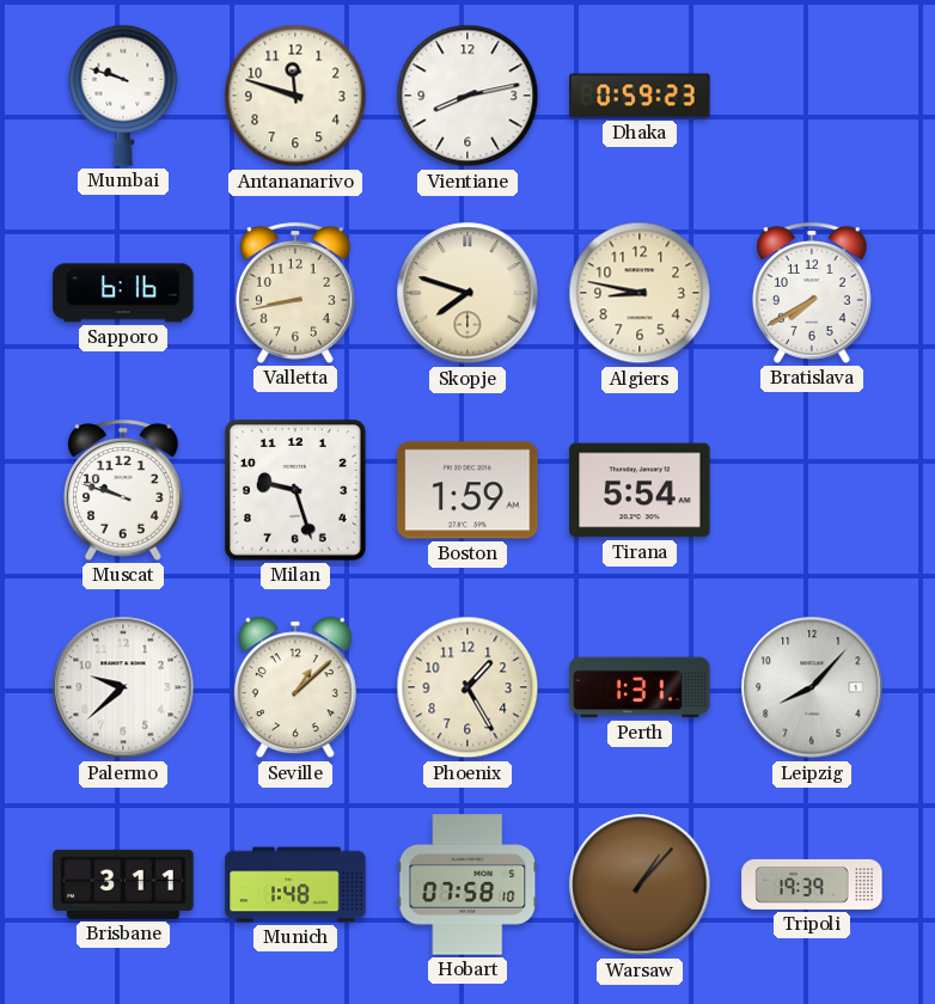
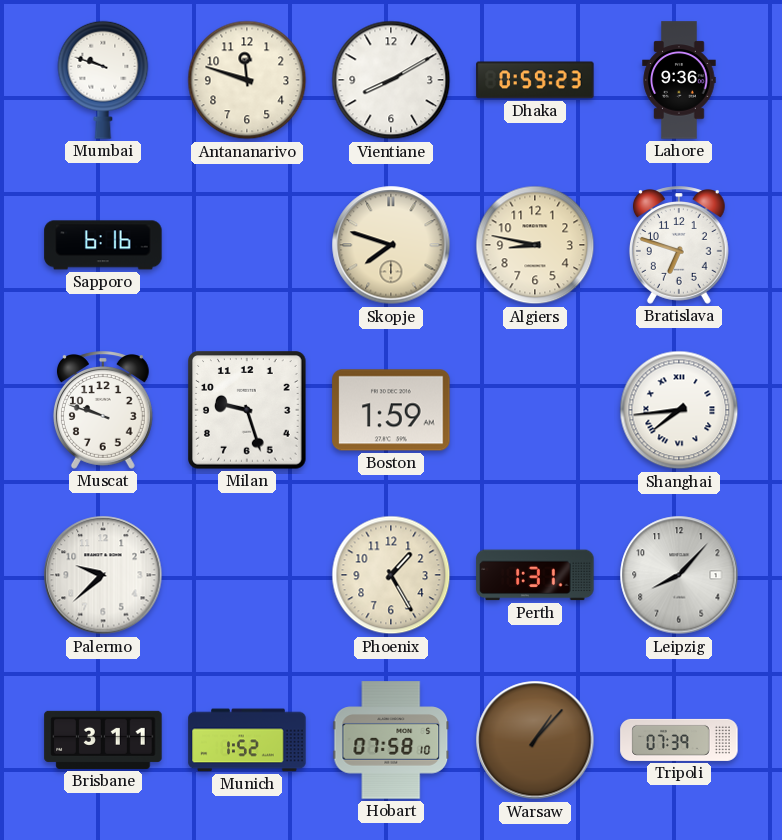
Vientiane: 8:13 -> 8:10
Lahore: none -> 9:36
Valletta: 8:43 -> none
Bratislava: 7:40 -> 6:48
Tirana: 5:54 -> none
Shanghai: none -> 7:44
Seville: 1:08 -> none
Munich: 1:48 -> 1:52
Tripoli: 19:39 -> 07:39
